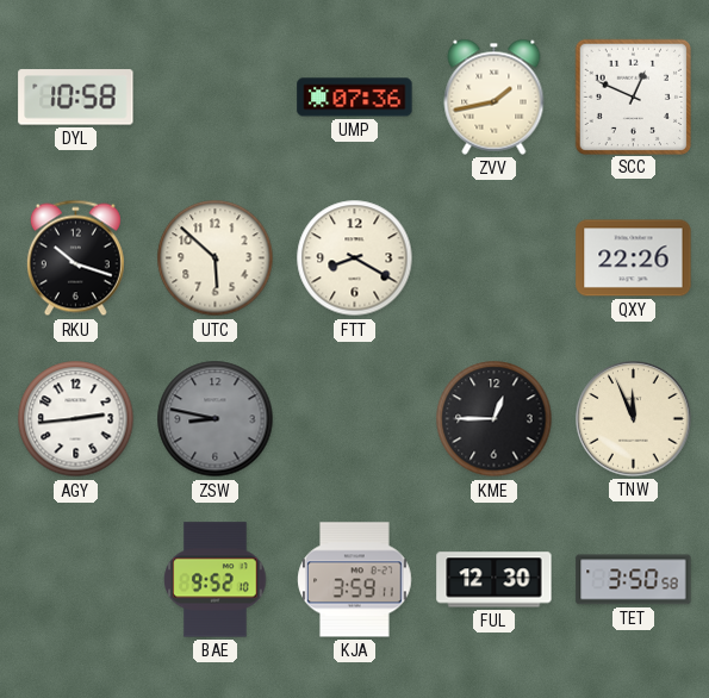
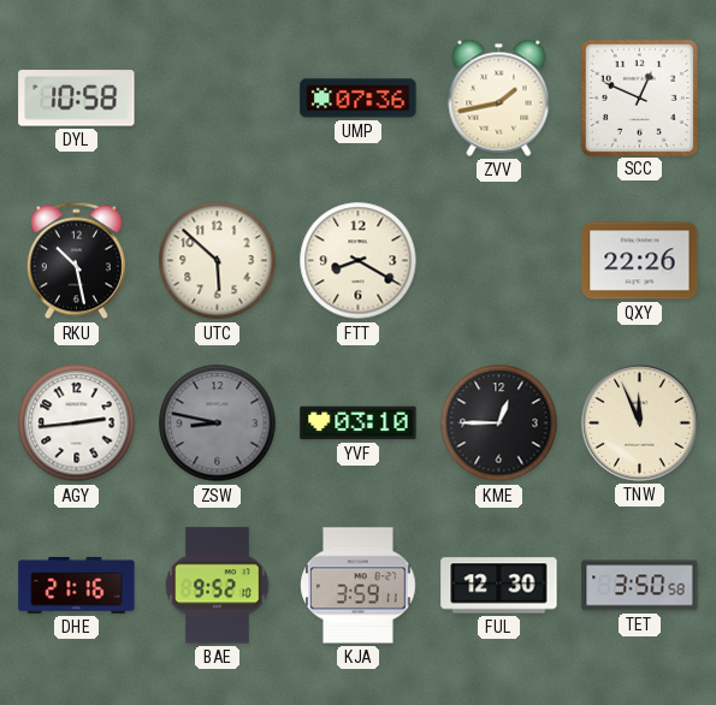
RKU: 10:18 -> 10:28
YVF: none -> 03:10
DHE: none -> 21:16
